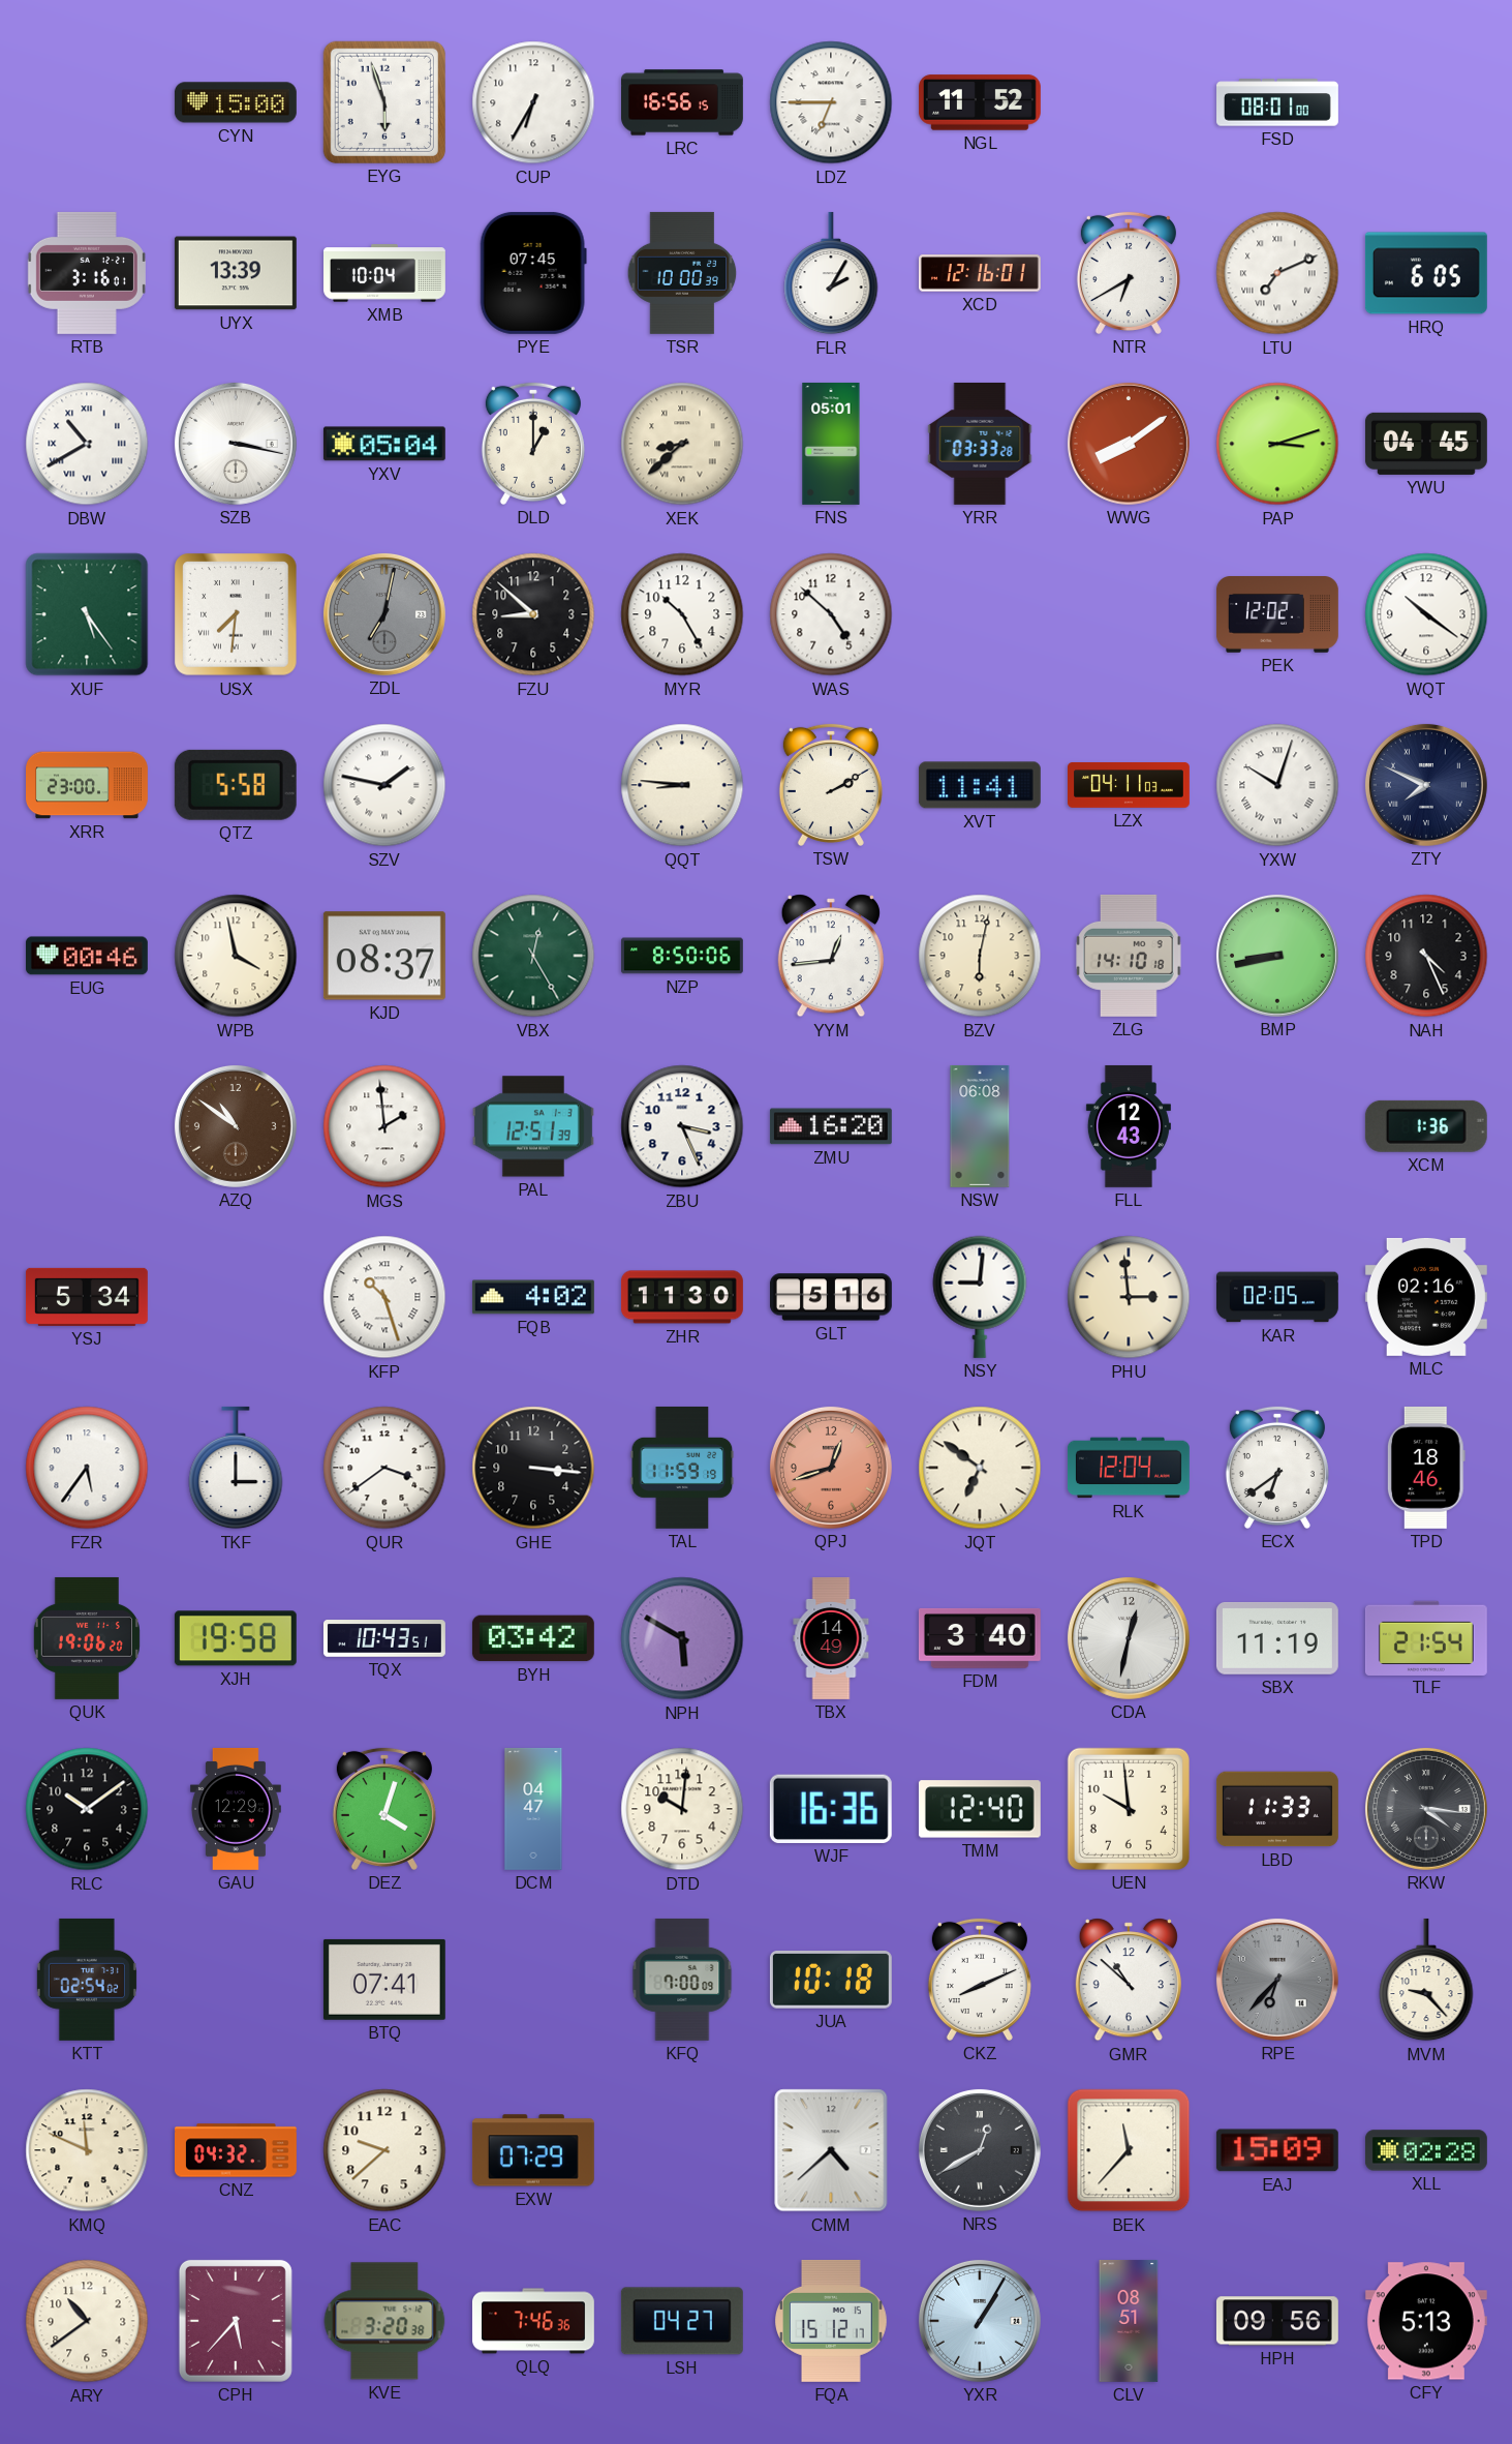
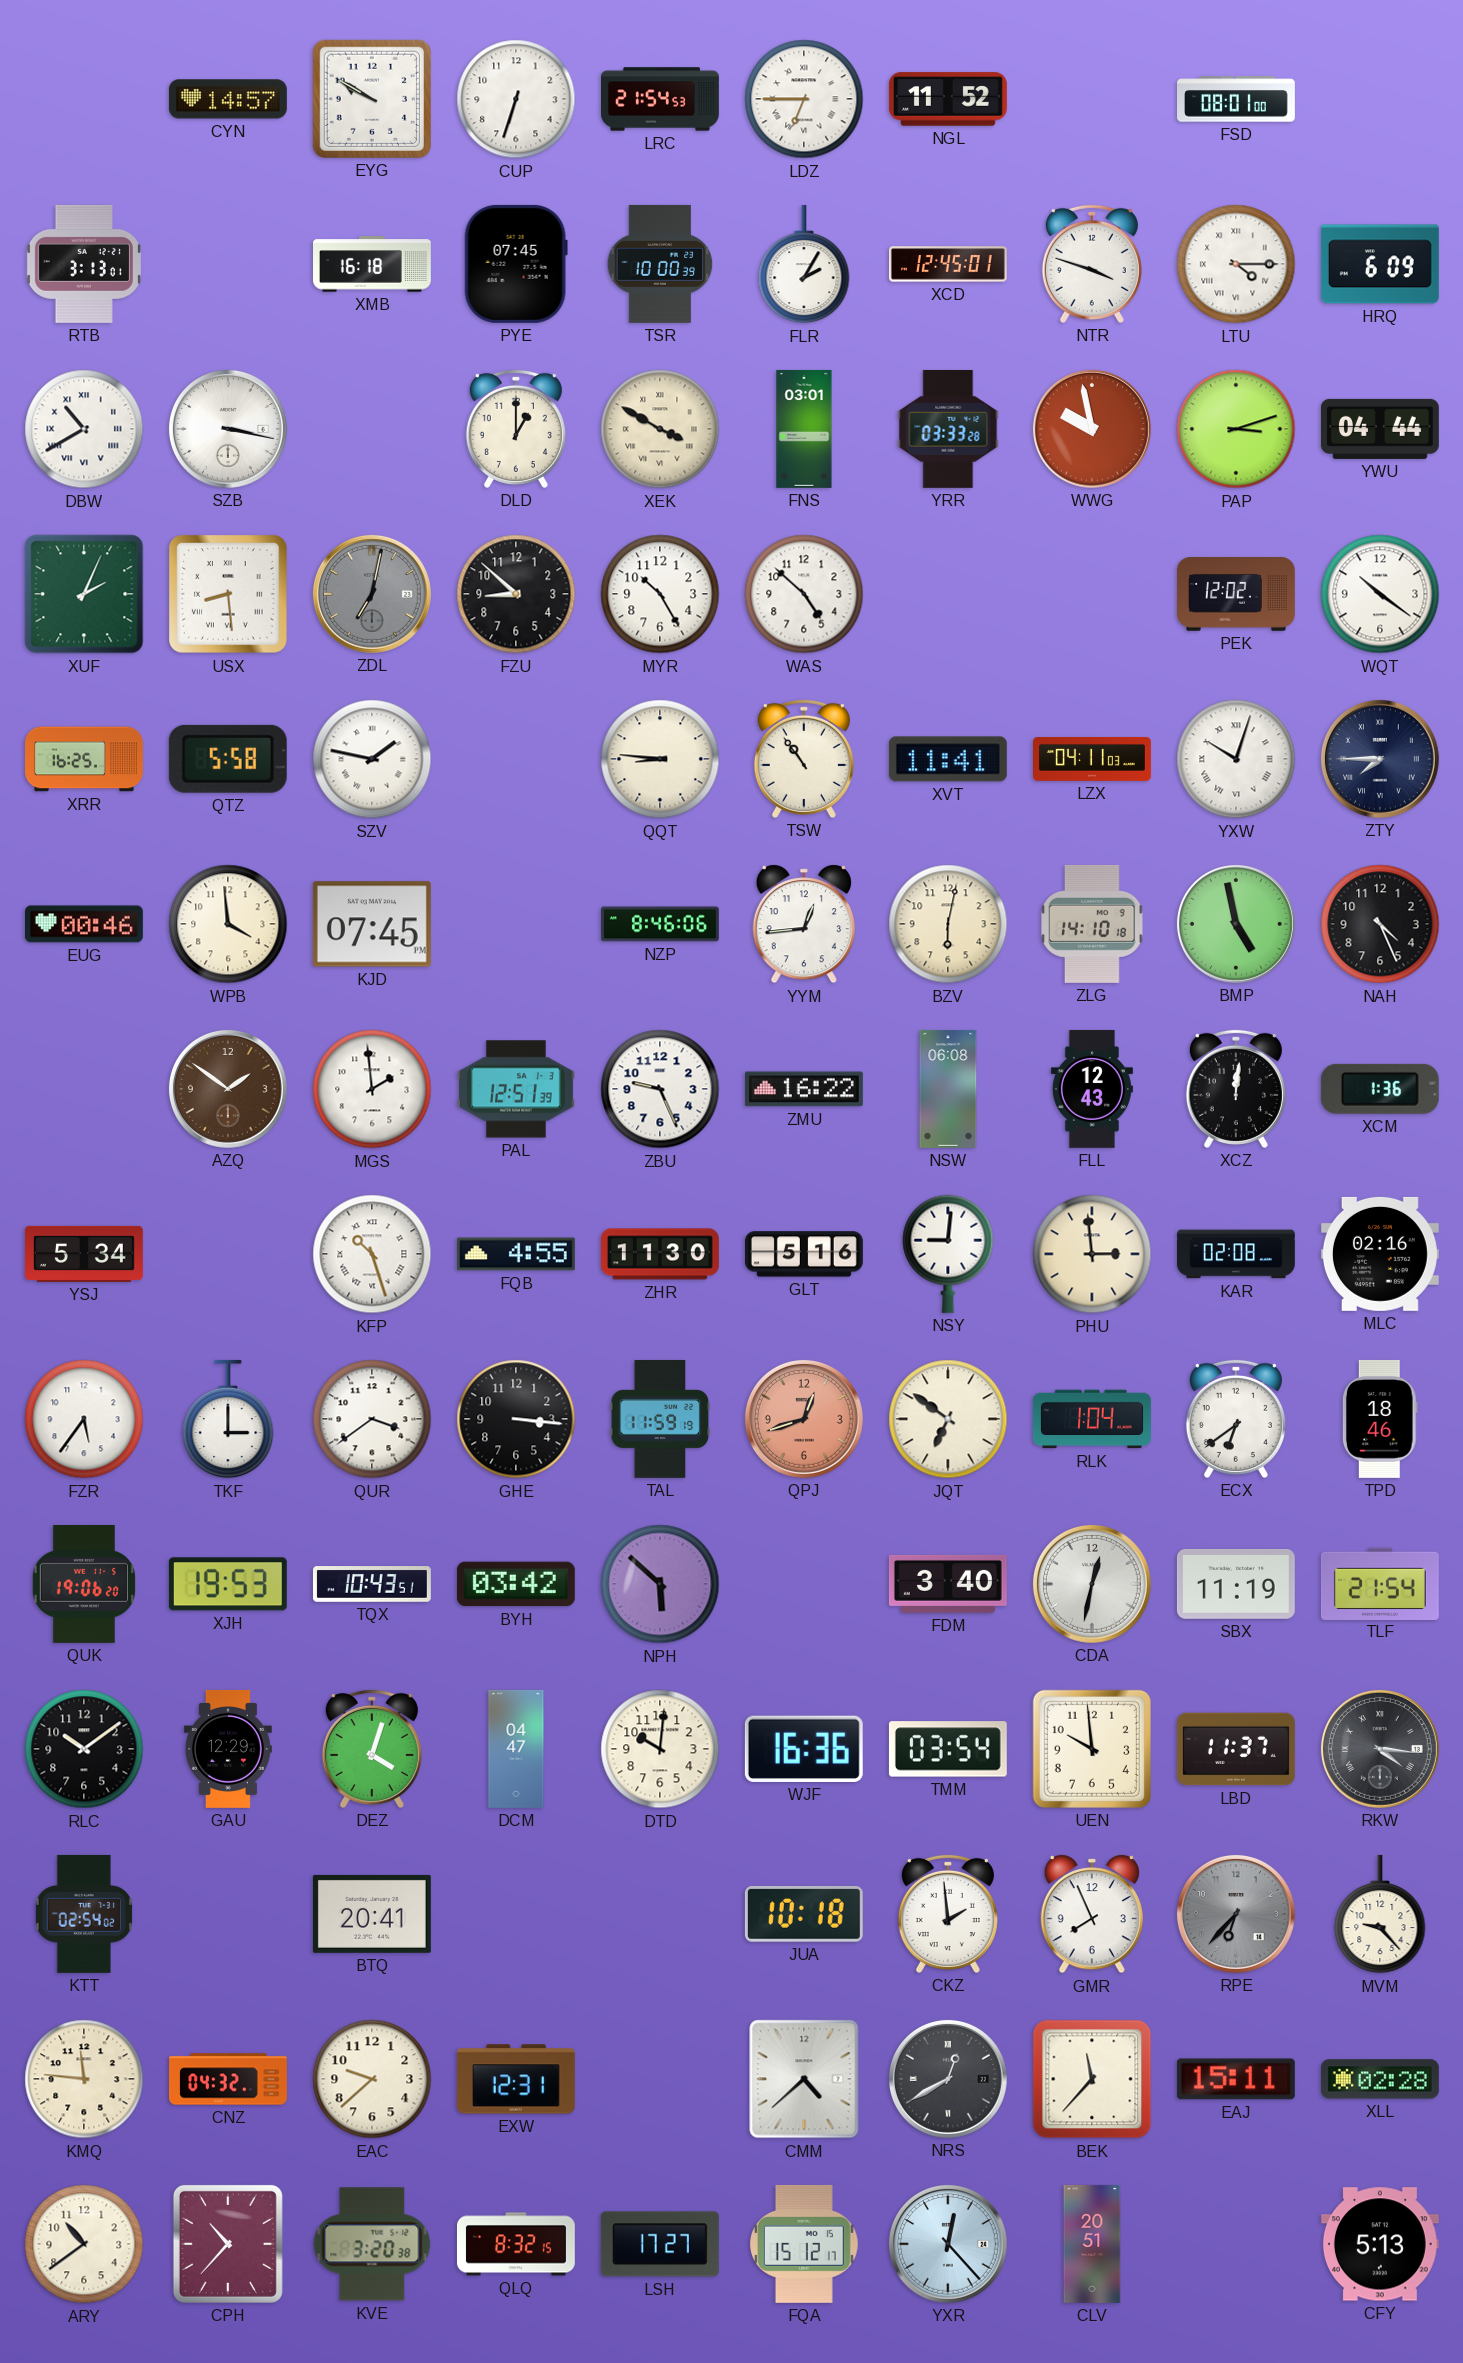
CYN: 15:00 -> 14:57
EYG: 5:57 -> 9:50
CUP: 6:35 -> 6:33
LRC: 16:56 -> 21:54
RTB: 3:16 -> 3:13
UYX: 13:39 -> none
XMB: 10:04 -> 16:18
XCD: 12:16 -> 12:45
NTR: 6:40 -> 3:48
LTU: 7:11 -> 4:15
HRQ: 6:05 -> 6:09
YXV: 05:04 -> none
XEK: 8:38 -> 3:50
FNS: 05:01 -> 03:01
WWG: 8:09 -> 9:58
YWU: 04:45 -> 04:44
XUF: 5:24 -> 2:04
USX: 7:31 -> 8:29
XRR: 23:00 -> 16:25
TSW: 2:10 -> 10:54
ZTY: 7:49 -> 7:45
WPB: 3:58 -> 3:59
KJD: 08:37 -> 07:45
VBX: 12:25 -> none
NZP: 8:50 -> 8:46
BMP: 8:43 -> 4:58
AZQ: 10:51 -> 1:51
ZBU: 3:26 -> 9:26
ZMU: 16:20 -> 16:22
XCZ: none -> 12:01
FQB: 4:02 -> 4:55
KAR: 02:05 -> 02:08
RLK: 12:04 -> 1:04
XJH: 19:58 -> 19:53
NPH: 5:50 -> 5:52
TBX: 14:49 -> none
TMM: 12:40 -> 03:54
LBD: 11:33 -> 11:37
BTQ: 07:41 -> 20:41
KFQ: 7:00 -> none
CKZ: 8:11 -> 1:59
GMR: 10:52 -> 7:56
KMQ: 11:49 -> 11:46
EXW: 07:29 -> 12:31
EAJ: 15:09 -> 15:11
CPH: 5:37 -> 10:37
QLQ: 7:46 -> 8:32
LSH: 04:27 -> 17:27
YXR: 1:05 -> 12:23
CLV: 08:51 -> 20:51
HPH: 09:56 -> none
